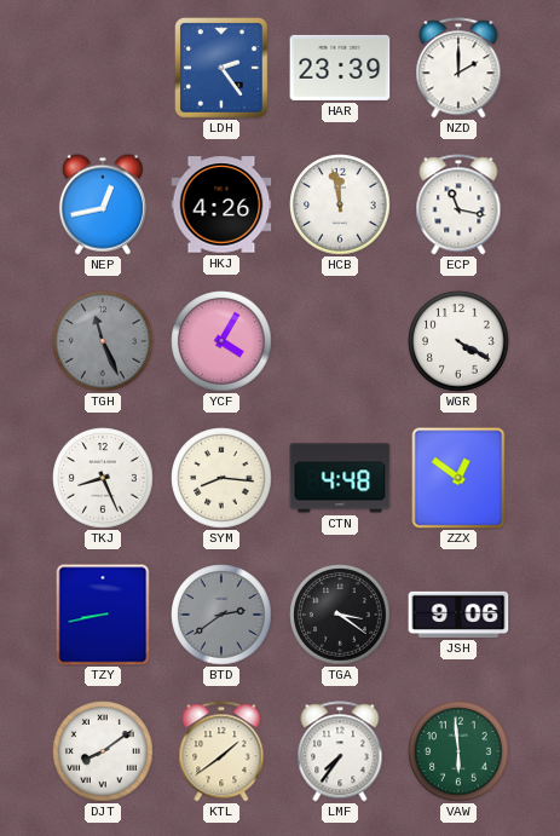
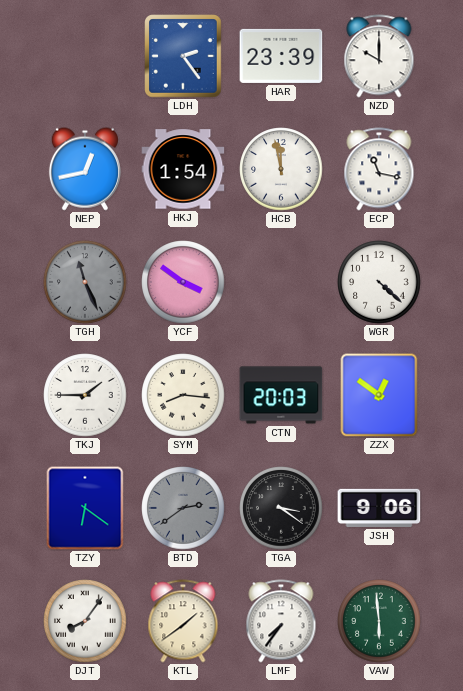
NZD: 2:00 -> 10:00
HKJ: 4:26 -> 1:54
YCF: 4:05 -> 3:51
WGR: 4:20 -> 4:22
TKJ: 8:26 -> 1:45
CTN: 4:48 -> 20:03
TZY: 8:43 -> 6:21
DJT: 8:09 -> 8:06
